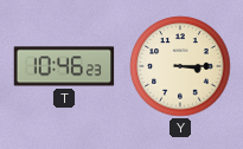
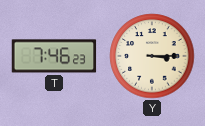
T: 10:46 -> 7:46
